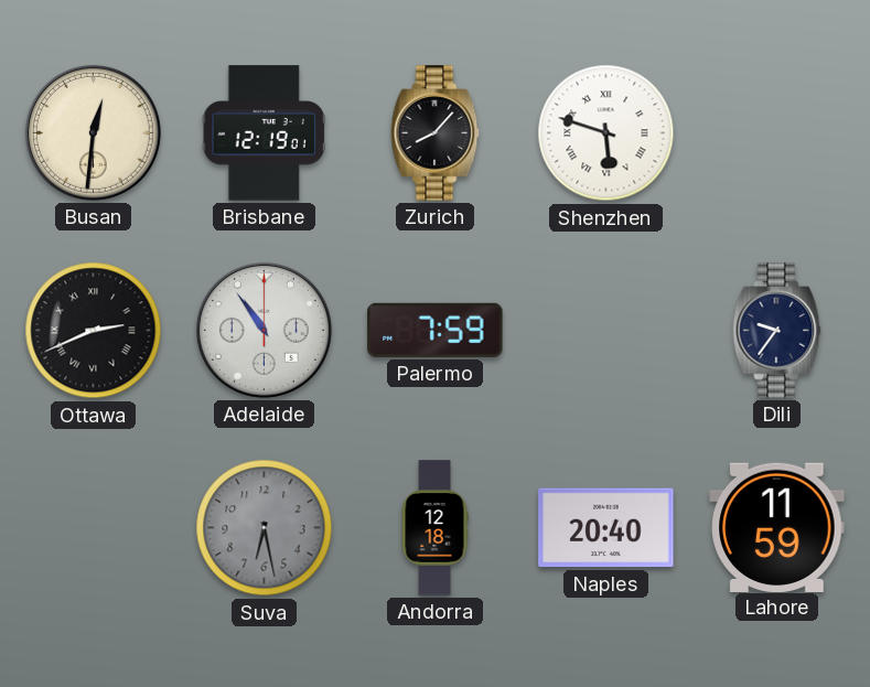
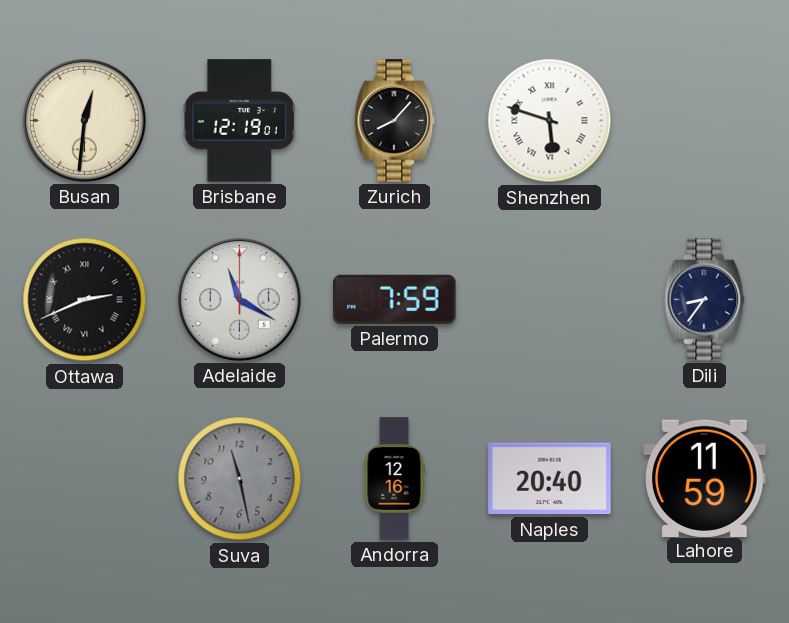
Adelaide: 10:54 -> 11:20
Dili: 9:36 -> 8:36
Suva: 6:28 -> 11:28
Andorra: 12:18 -> 12:16
